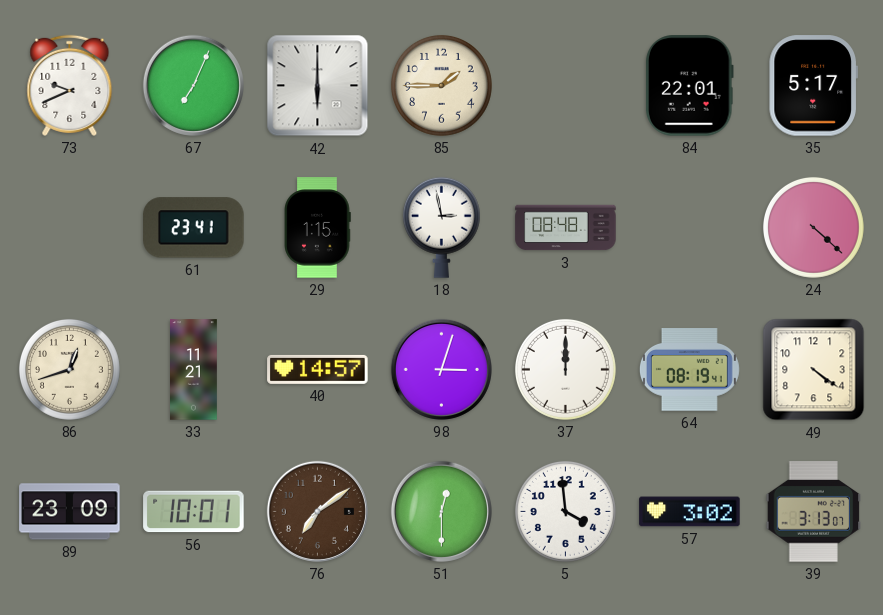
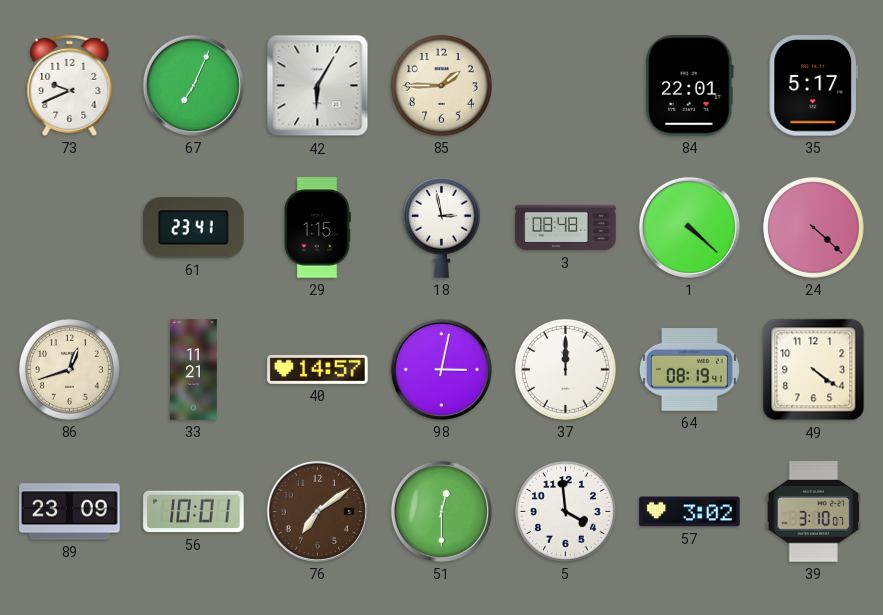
42: 6:00 -> 6:05
1: none -> 4:22
98: 3:03 -> 3:02
39: 3:13 -> 3:10
